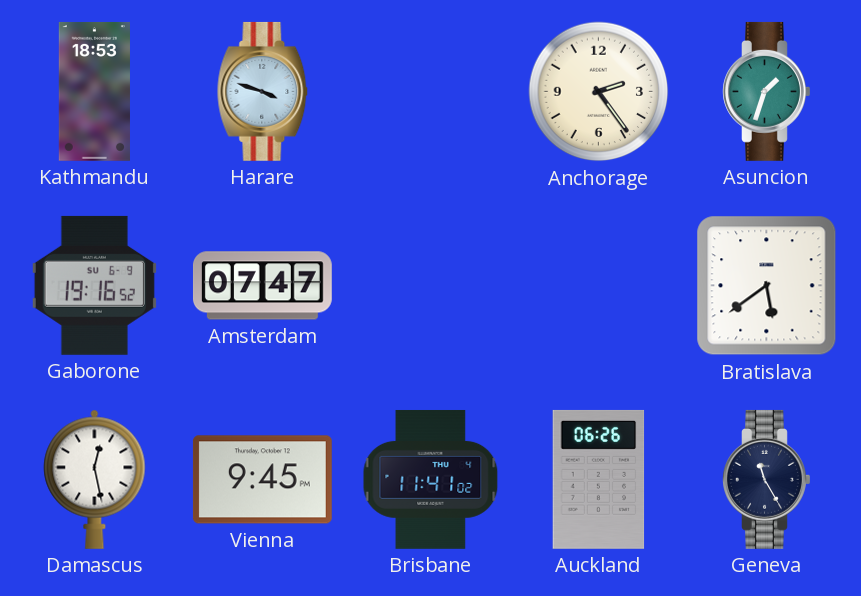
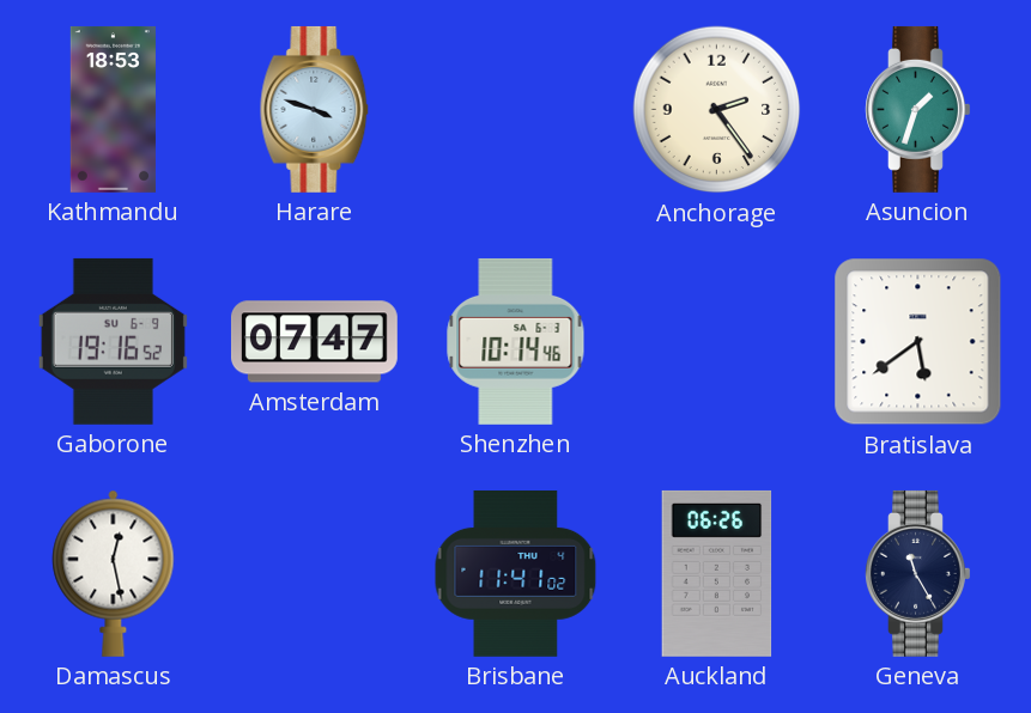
Shenzhen: none -> 10:14
Vienna: 9:45 -> none
